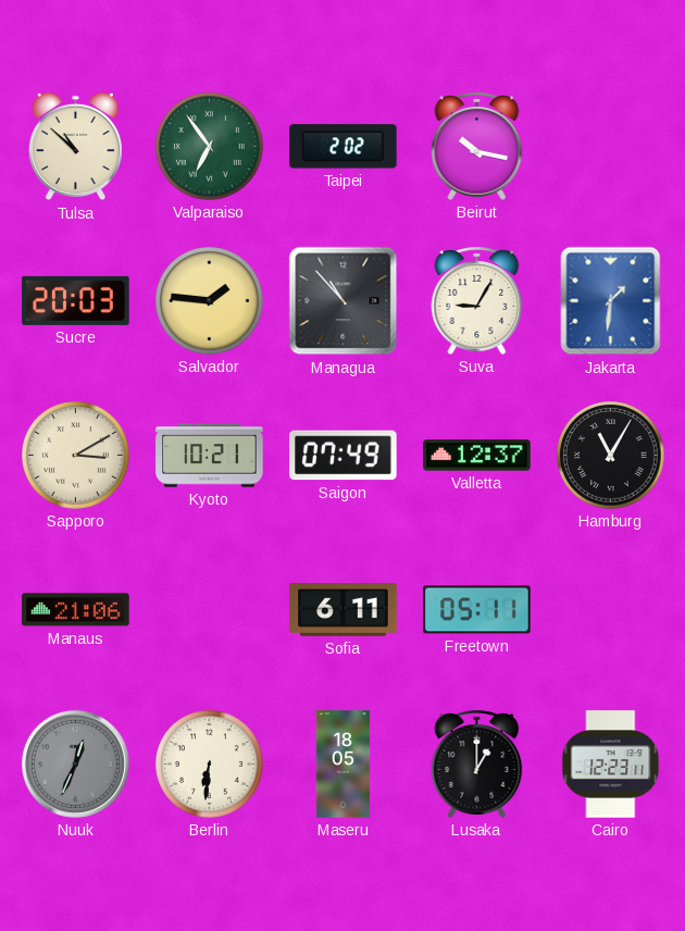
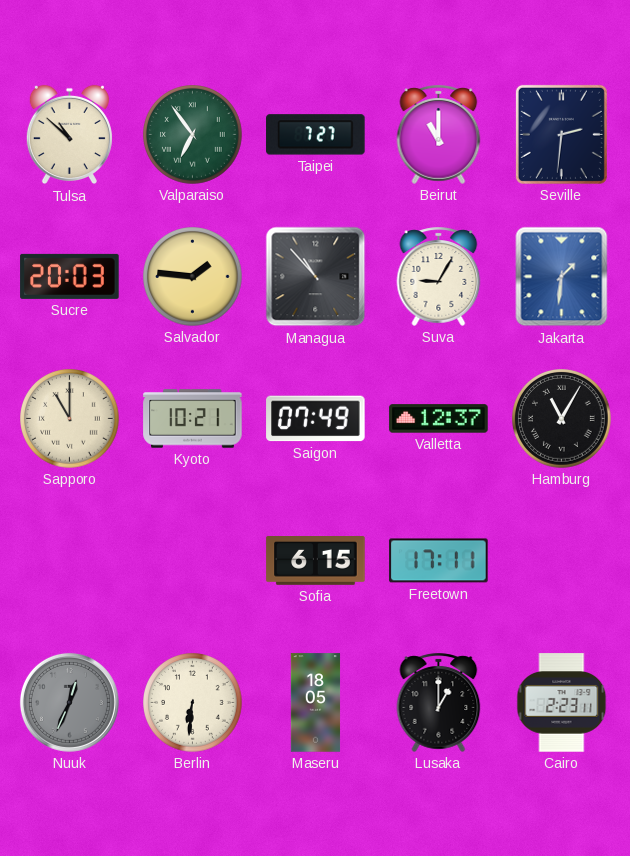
Taipei: 2:02 -> 7:27
Beirut: 10:17 -> 11:00
Seville: none -> 2:31
Sapporo: 3:10 -> 11:00
Manaus: 21:06 -> none
Sofia: 6:11 -> 6:15
Freetown: 05:11 -> 17:11
Cairo: 12:23 -> 2:23
